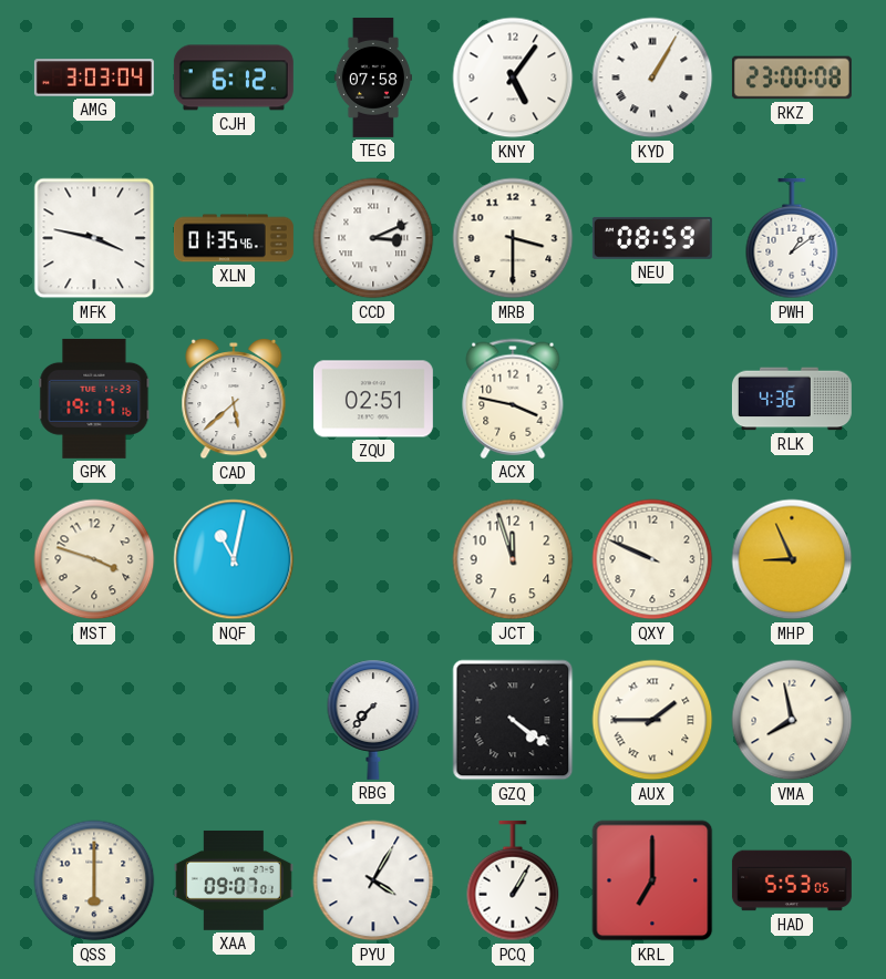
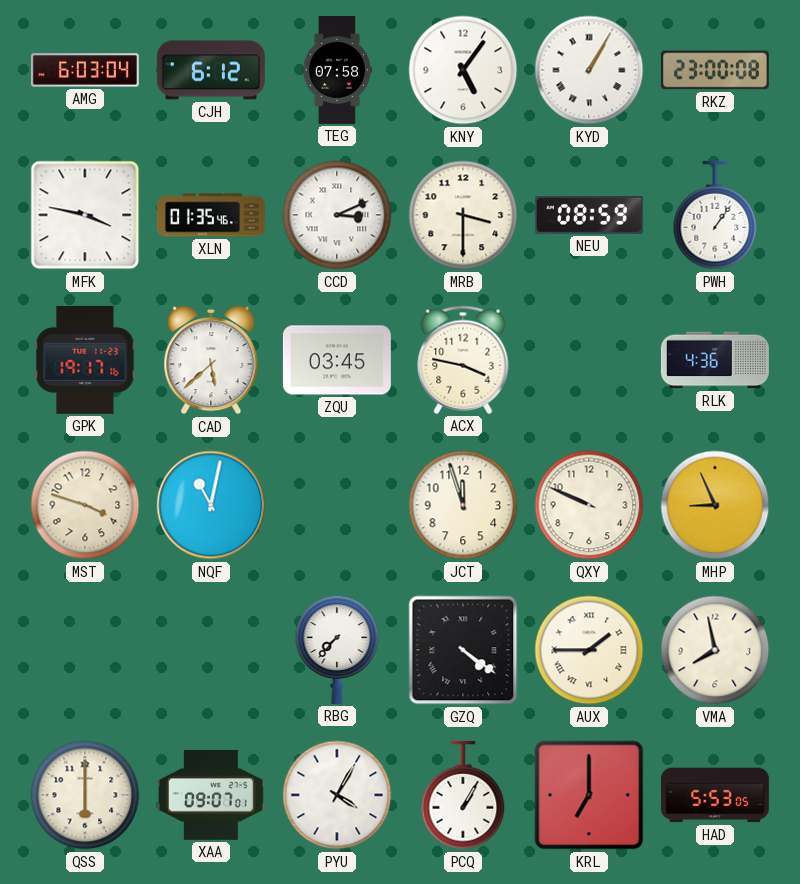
AMG: 3:03 -> 6:03
PWH: 1:09 -> 1:06
ZQU: 02:51 -> 03:45
